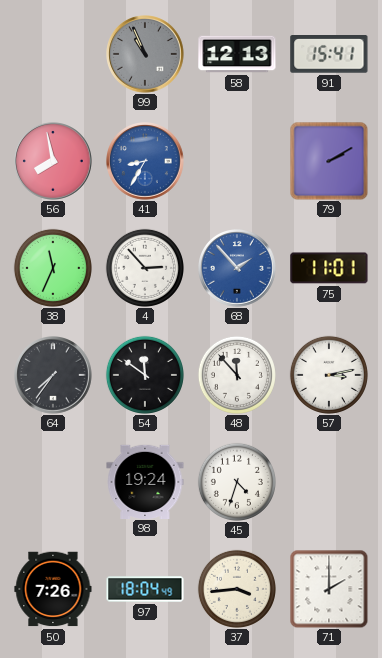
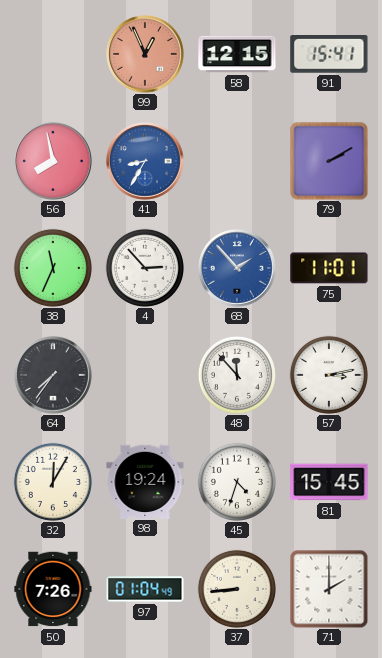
99: 10:56 -> 12:56
99 dial: grey -> salmon
58: 12:13 -> 12:15
54: 11:51 -> none
32: none -> 12:05
81: none -> 15:45
97: 18:04 -> 01:04
37: 3:44 -> 8:44
